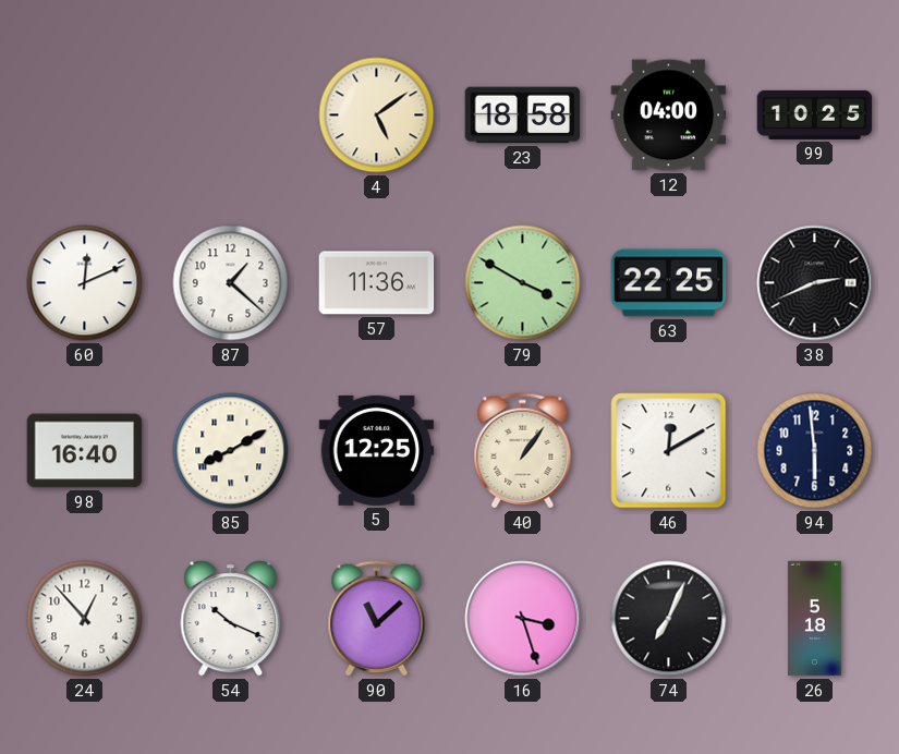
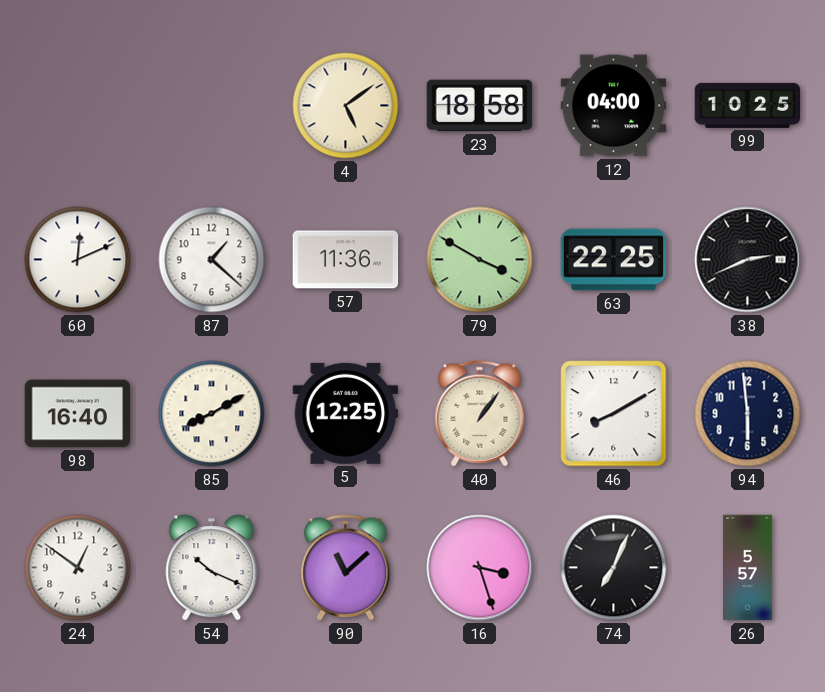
46: 12:10 -> 8:10
24: 12:53 -> 12:51
26: 5:18 -> 5:57
